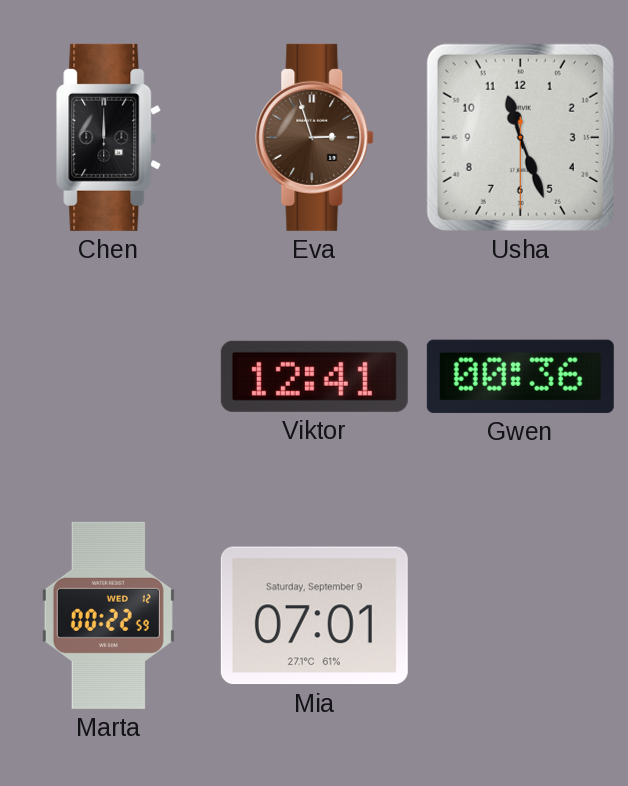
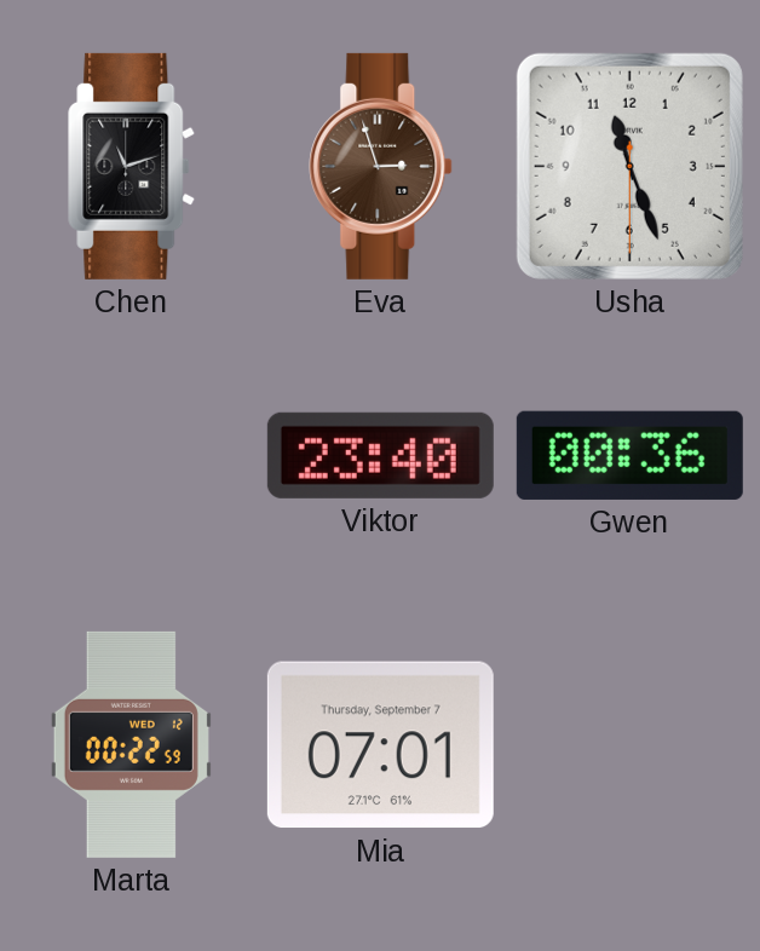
Chen: 12:00 -> 11:12
Viktor: 12:41 -> 23:40
Mia date: Saturday, September 9 -> Thursday, September 7
